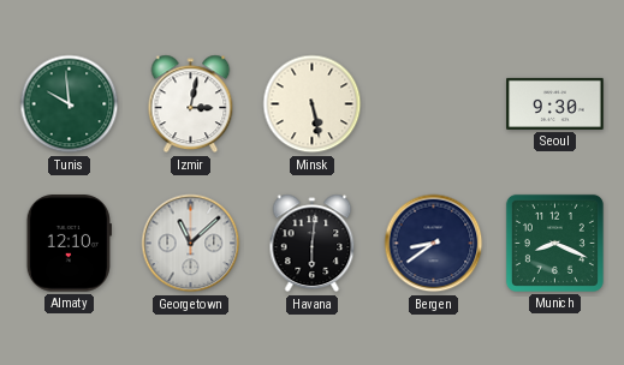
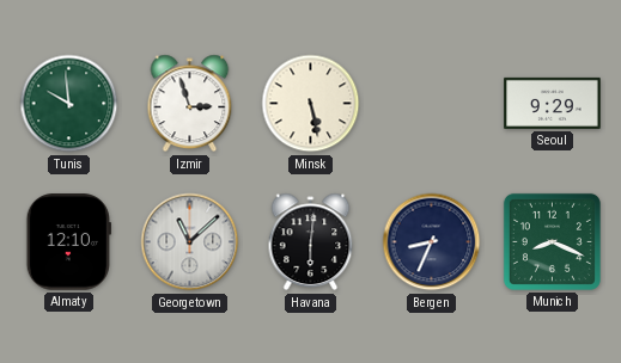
Izmir: 3:02 -> 2:57
Seoul: 9:30 -> 9:29
Bergen: 8:39 -> 8:34
